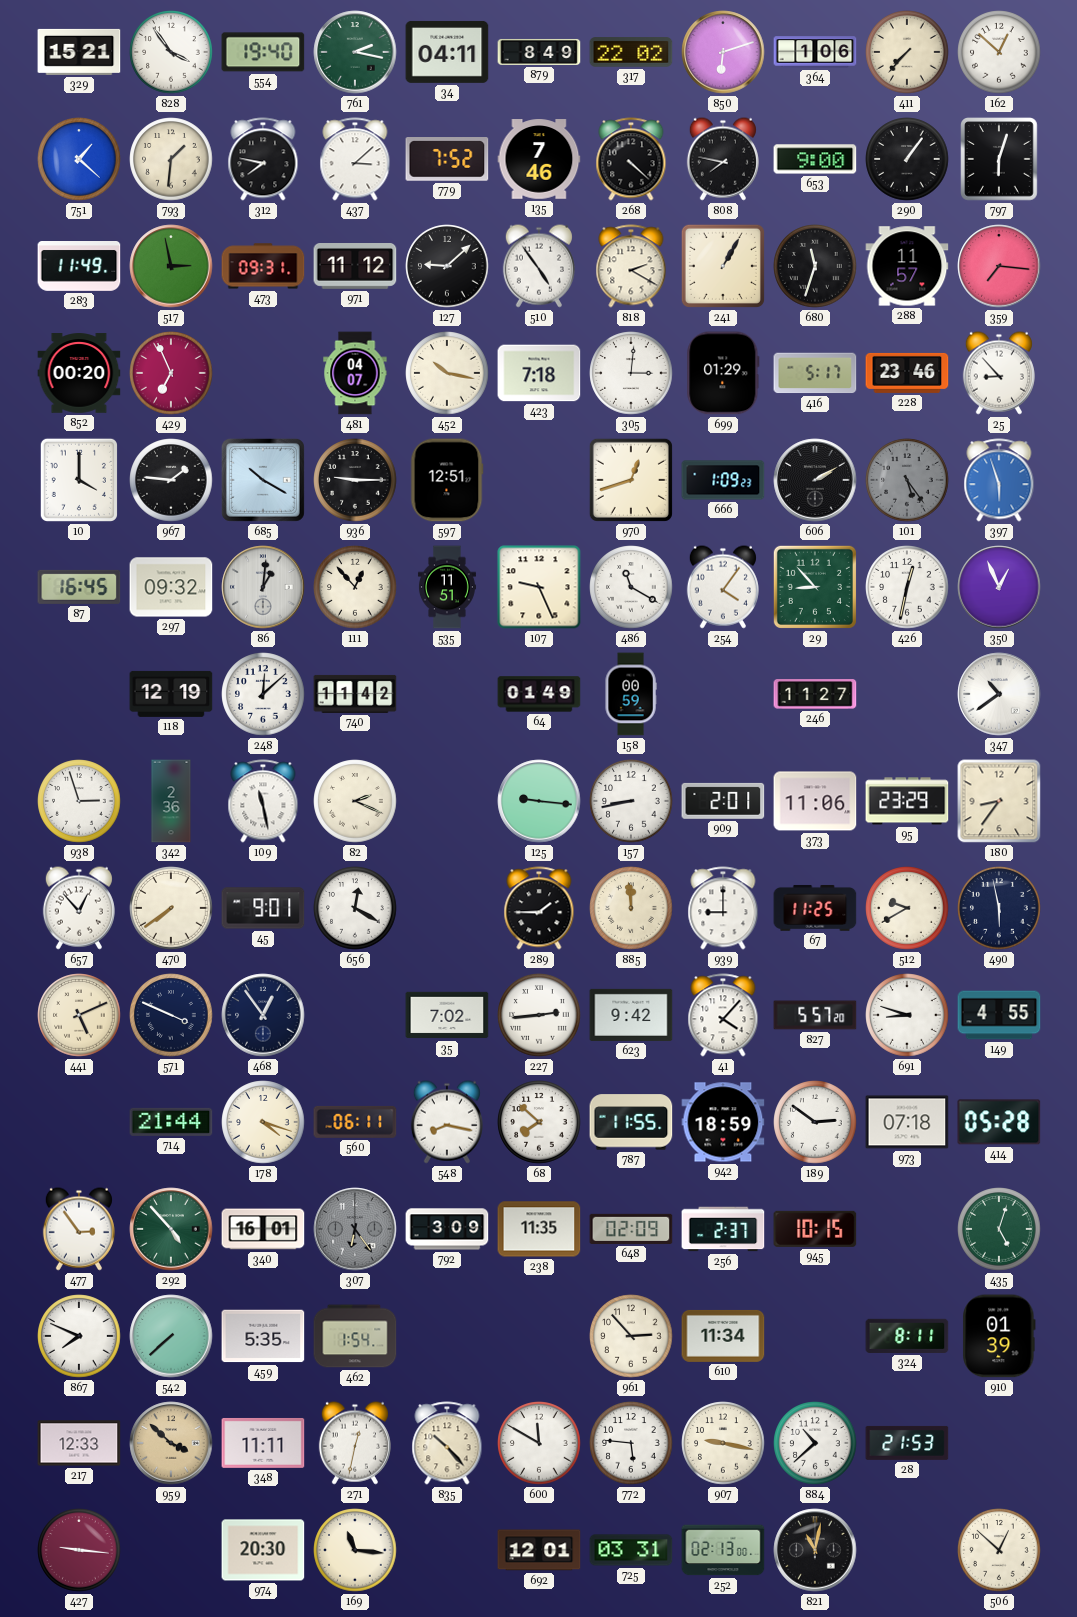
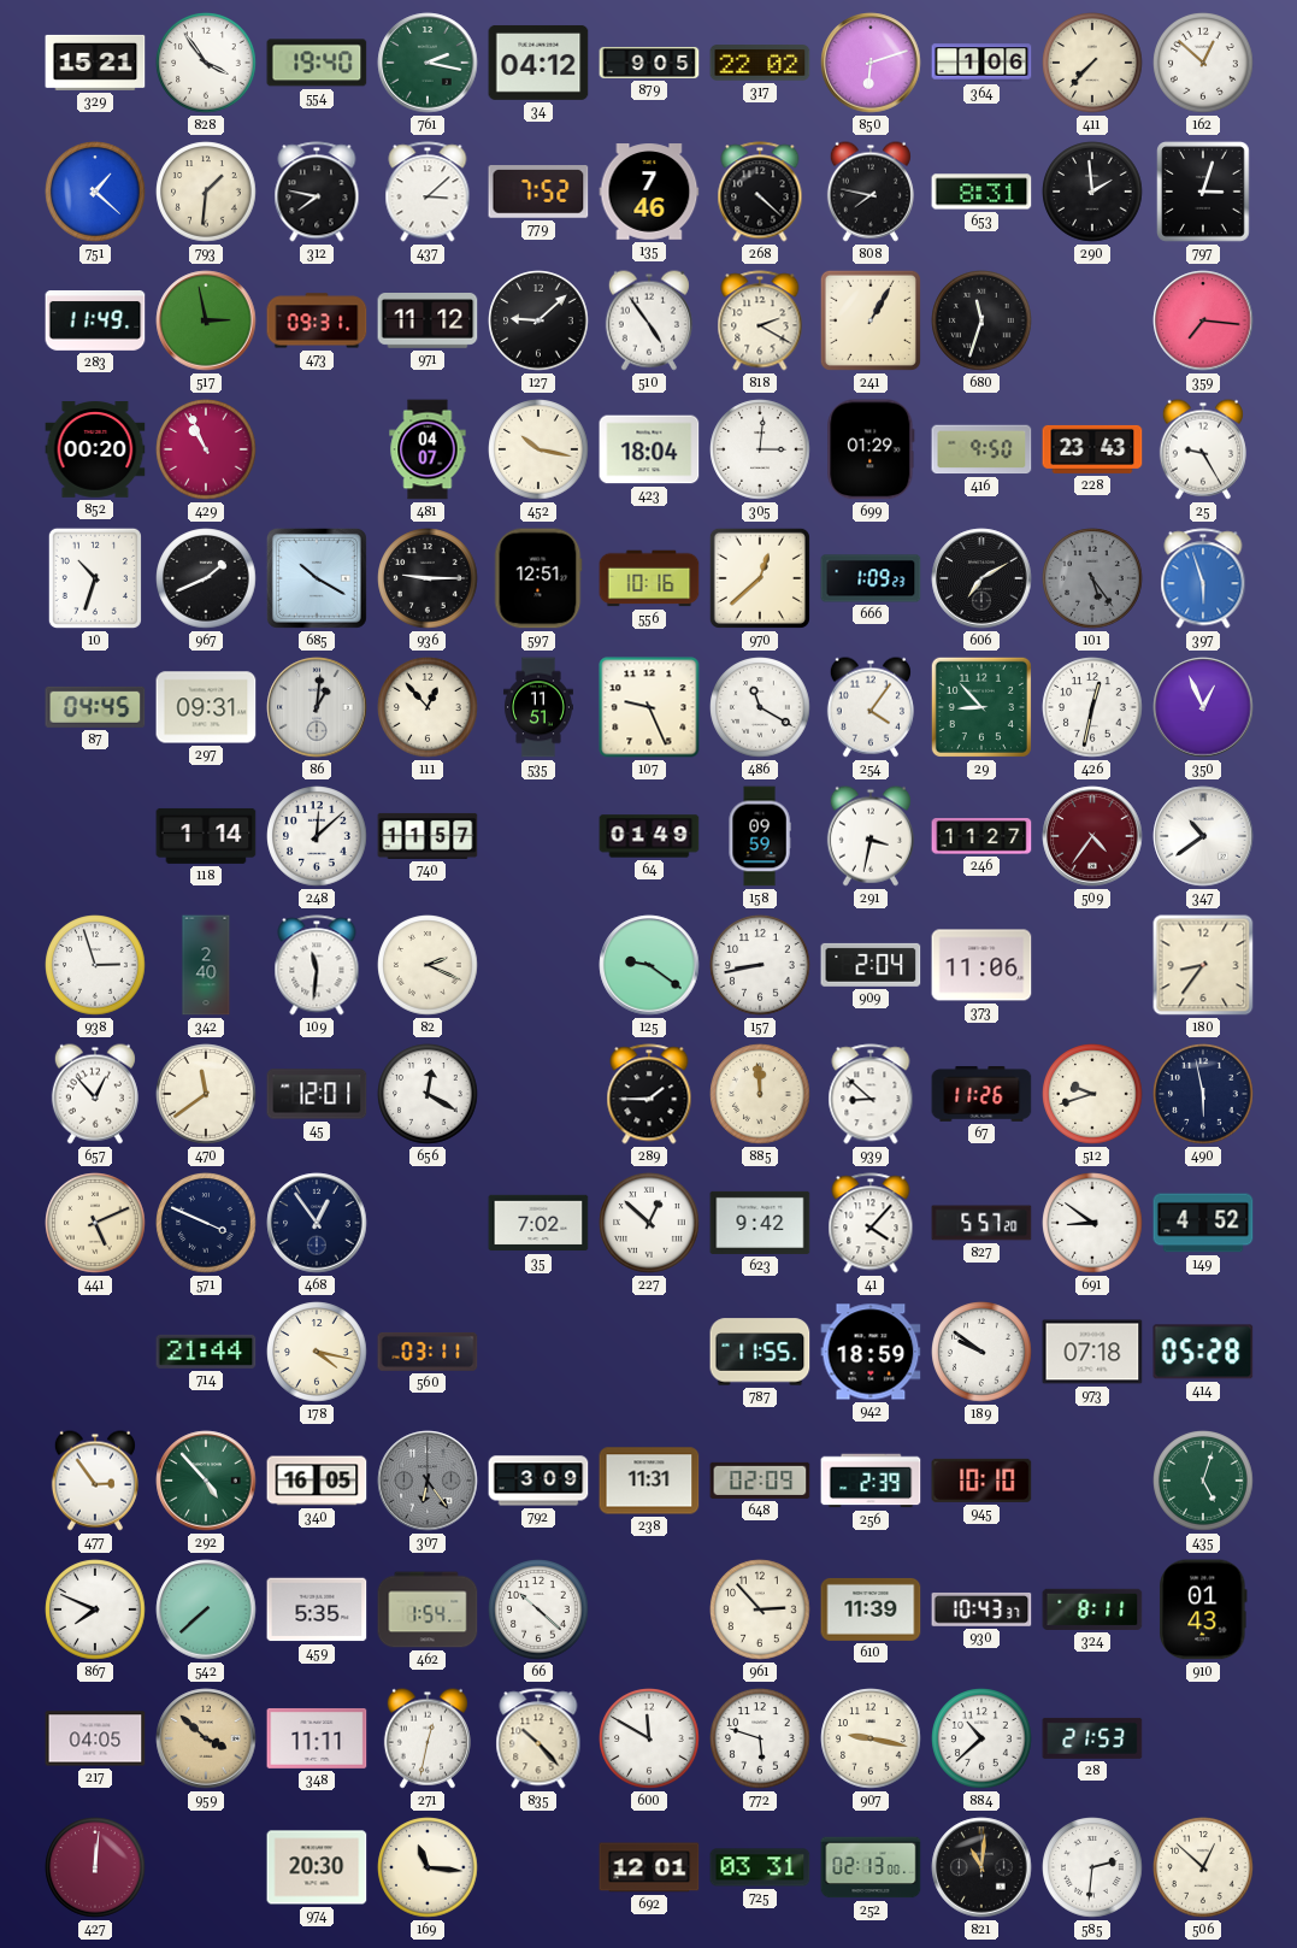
34: 04:11 -> 04:12
879: 8:49 -> 9:05
653: 9:00 -> 8:31
290: 1:06 -> 1:59
797: 6:03 -> 3:03
288: 11:57 -> none
429: 6:56 -> 10:56
423: 7:18 -> 18:04
416: 5:17 -> 9:50
228: 23:46 -> 23:43
25: 8:53 -> 9:25
10: 4:00 -> 10:33
967: 1:46 -> 1:41
556: none -> 10:16
970: 12:42 -> 12:38
606: 2:10 -> 7:10
87: 16:45 -> 04:45
297: 09:32 -> 09:31
118: 12:19 -> 1:14
740: 11:42 -> 11:57
158: 00:59 -> 09:59
291: none -> 3:32
509: none -> 4:36
342: 2:36 -> 2:40
109: 11:28 -> 11:31
125: 9:16 -> 9:21
909: 2:01 -> 2:04
95: 23:29 -> none
470: 7:39 -> 11:39
45: 9:01 -> 12:01
939: 9:00 -> 8:52
67: 11:25 -> 11:26
512: 9:40 -> 9:42
227: 2:44 -> 12:52
691: 8:48 -> 8:51
149: 4:55 -> 4:52
178: 4:18 -> 4:17
560: 06:11 -> 03:11
548: 8:17 -> none
68: 7:52 -> none
189: 2:51 -> 9:51
340: 16:01 -> 16:05
238: 11:35 -> 11:31
256: 2:37 -> 2:39
945: 10:15 -> 10:10
66: none -> 10:22
610: 11:34 -> 11:39
930: none -> 10:43
910: 01:39 -> 01:43
217: 12:33 -> 04:05
772: 5:46 -> 5:48
427: 9:16 -> 12:01
821: 11:02 -> 11:01
585: none -> 2:31
